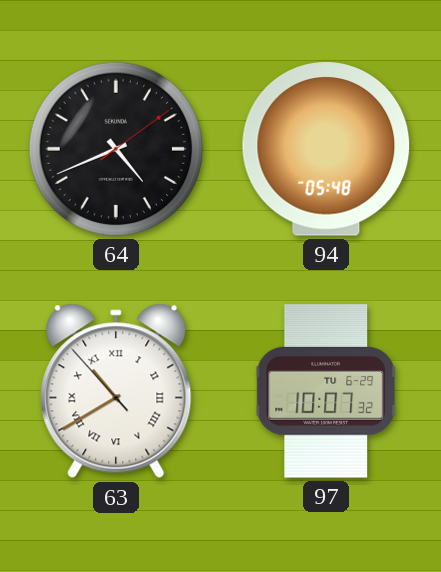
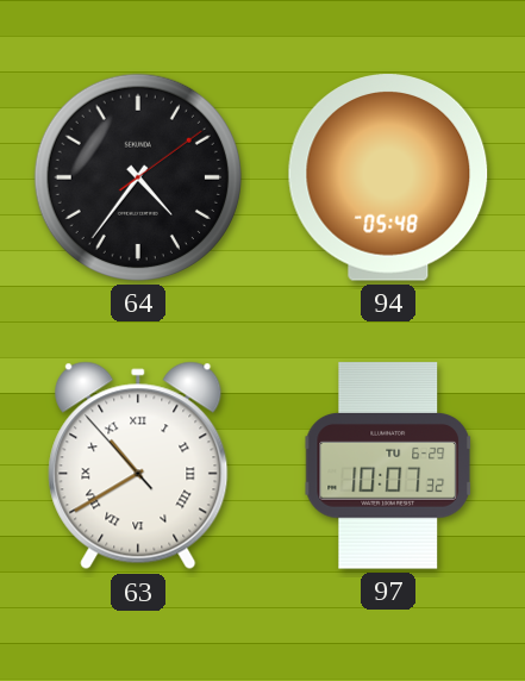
64: 4:41 -> 4:36
